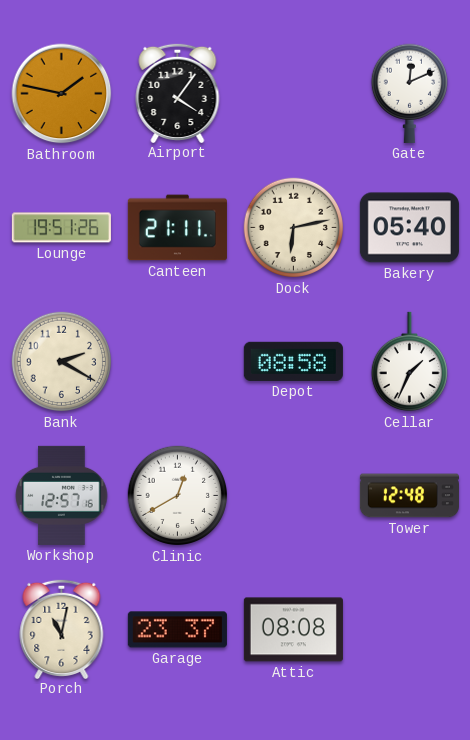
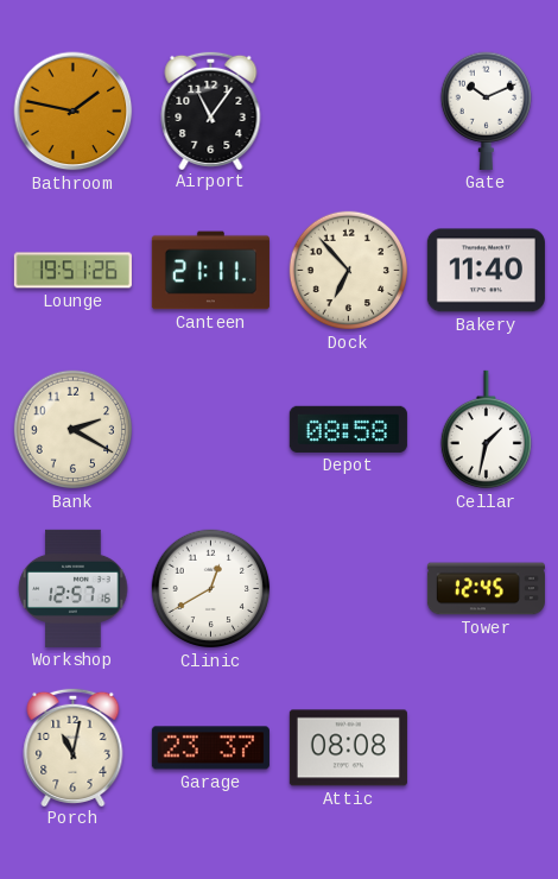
Airport: 4:06 -> 11:06
Gate: 12:11 -> 10:11
Dock: 6:13 -> 6:53
Bakery: 05:40 -> 11:40
Cellar: 1:34 -> 1:32
Tower: 12:48 -> 12:45
